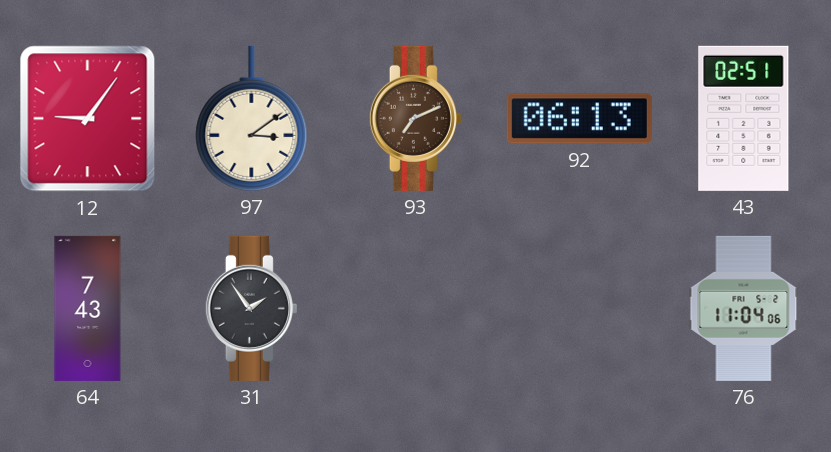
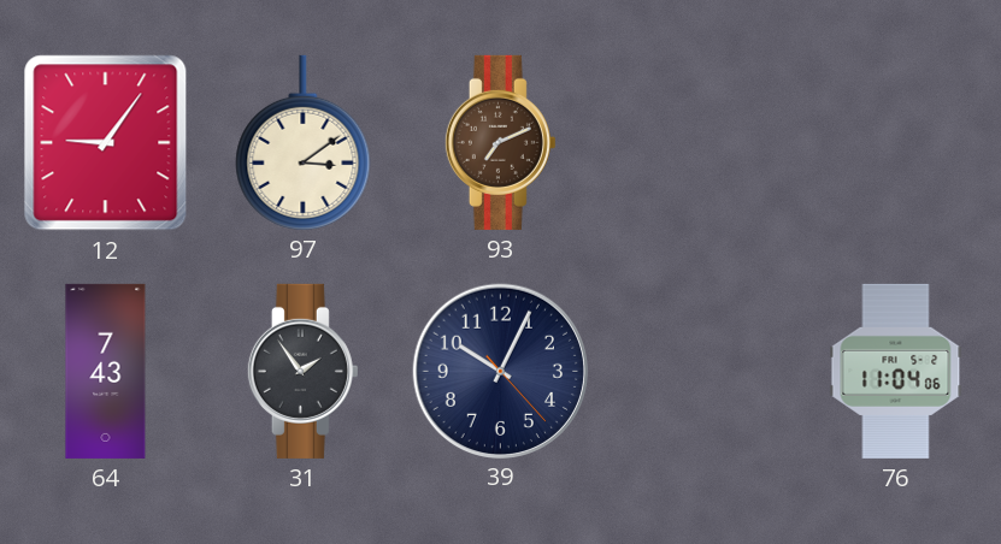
92: 06:13 -> none
43: 02:51 -> none
39: none -> 10:04
